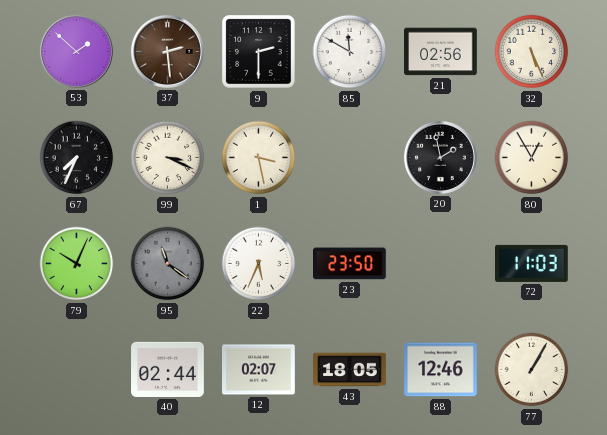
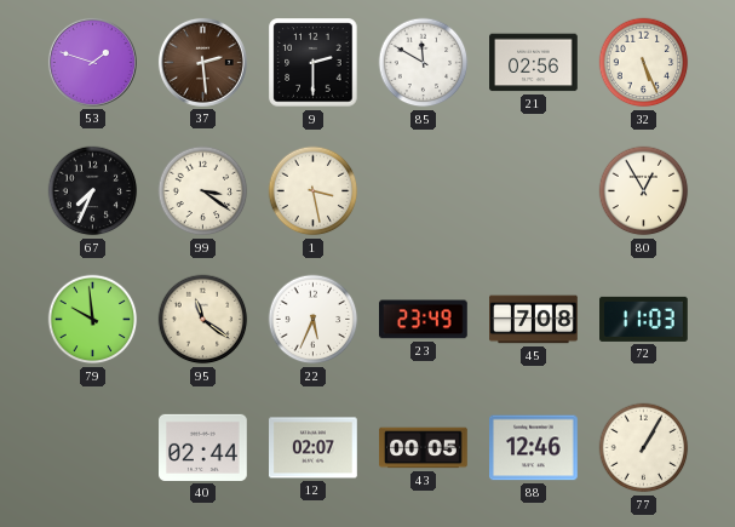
53: 1:52 -> 1:48
99: 3:19 -> 3:21
20: 1:58 -> none
79: 10:04 -> 9:59
95 dial: grey -> cream
23: 23:50 -> 23:49
45: none -> 7:08
43: 18:05 -> 00:05
